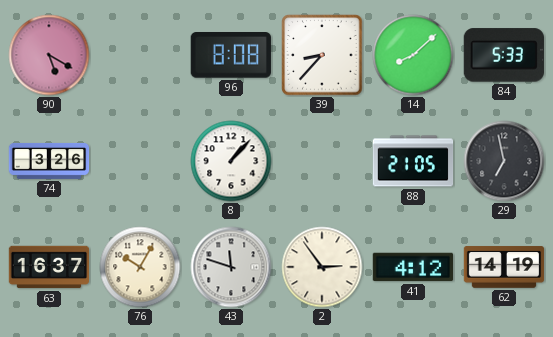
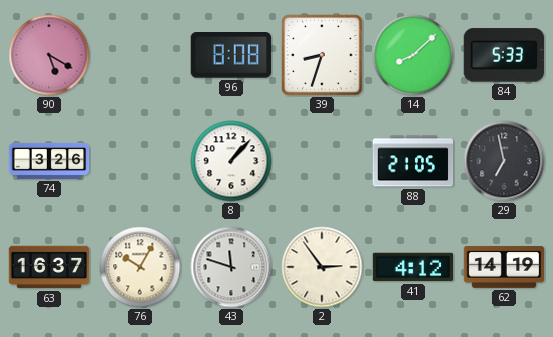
39: 8:37 -> 8:33
